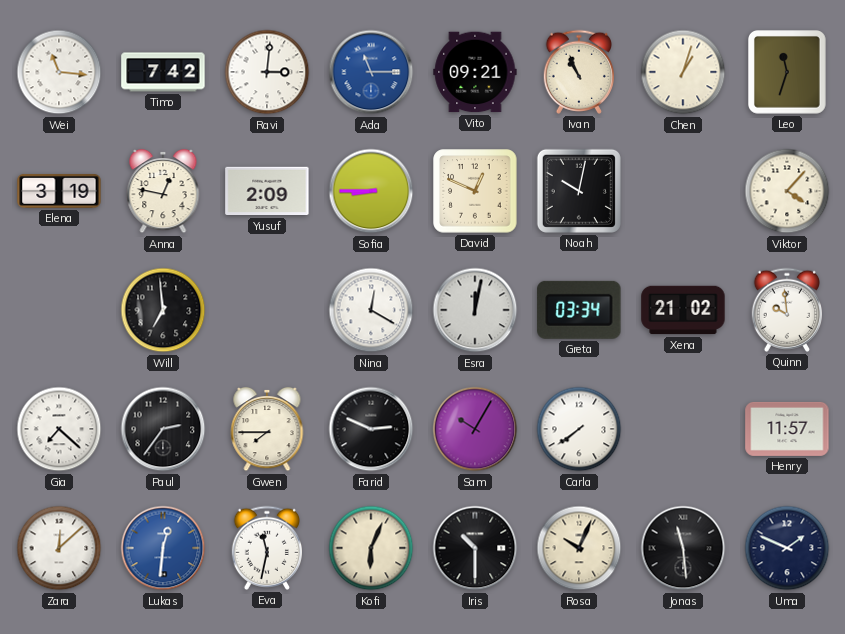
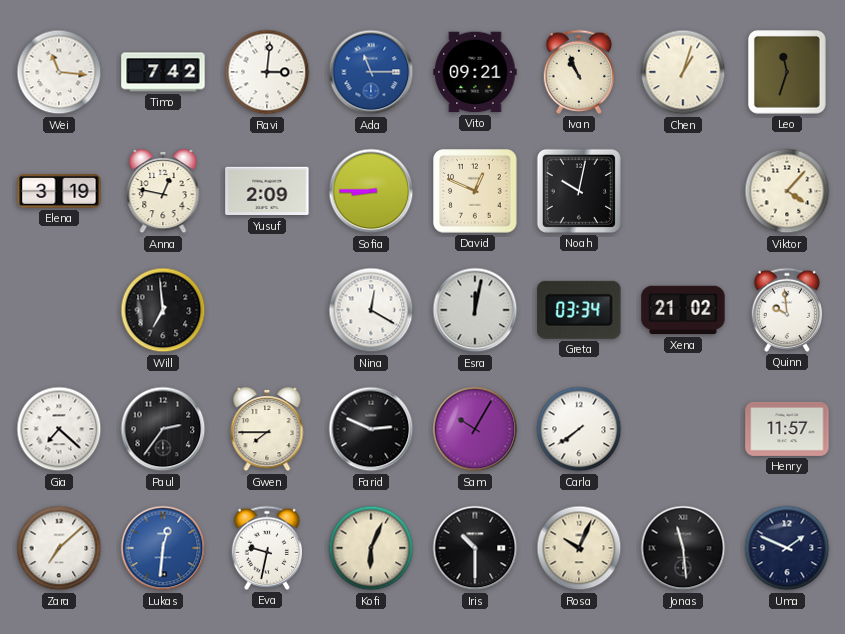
Zara: 12:08 -> 7:08
Eva: 11:32 -> 9:32
